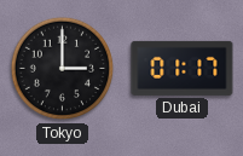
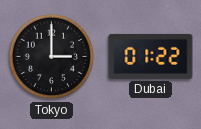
Dubai: 01:17 -> 01:22
